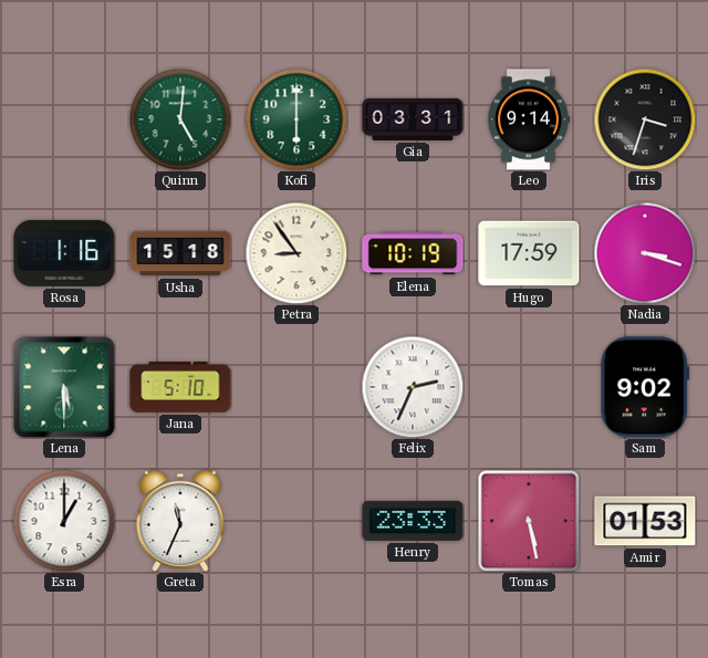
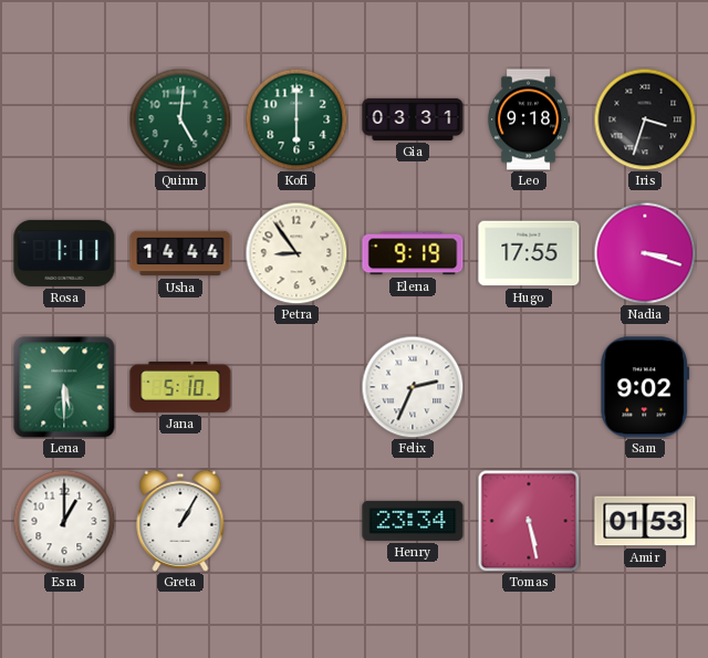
Leo: 9:14 -> 9:18
Rosa: 1:16 -> 1:11
Usha: 15:18 -> 14:44
Elena: 10:19 -> 9:19
Hugo: 17:59 -> 17:55
Greta: 11:34 -> 1:05
Henry: 23:33 -> 23:34
